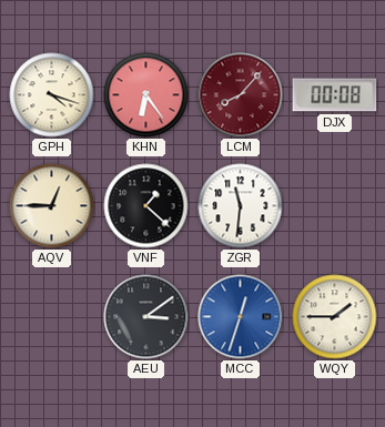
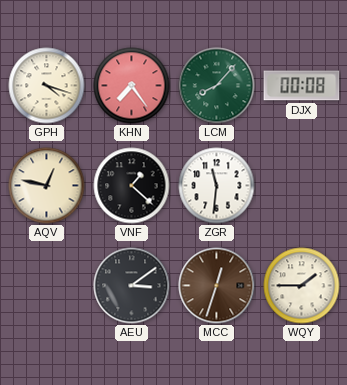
KHN: 6:24 -> 7:24
LCM dial: burgundy -> green
AQV: 12:45 -> 12:47
MCC dial: blue -> brown
